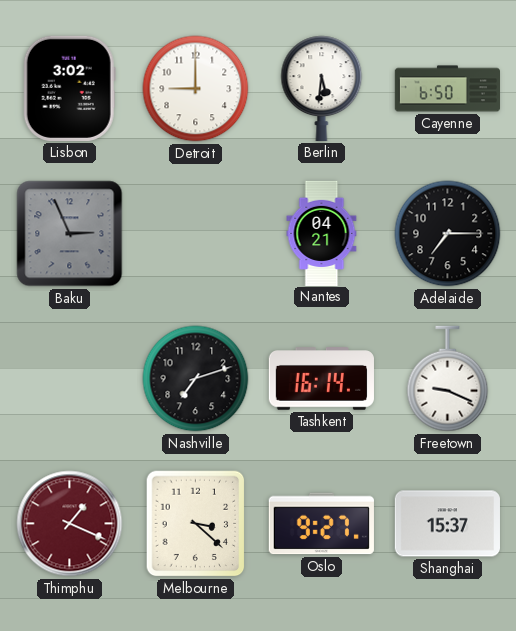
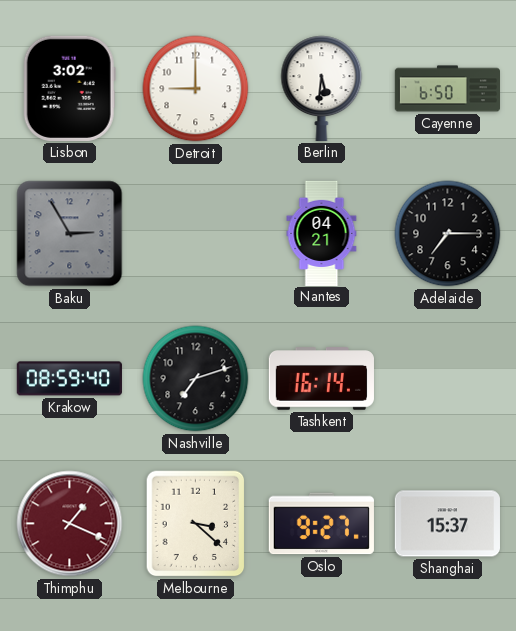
Baku: 2:56 -> 2:55
Krakow: none -> 08:59
Freetown: 9:19 -> none
